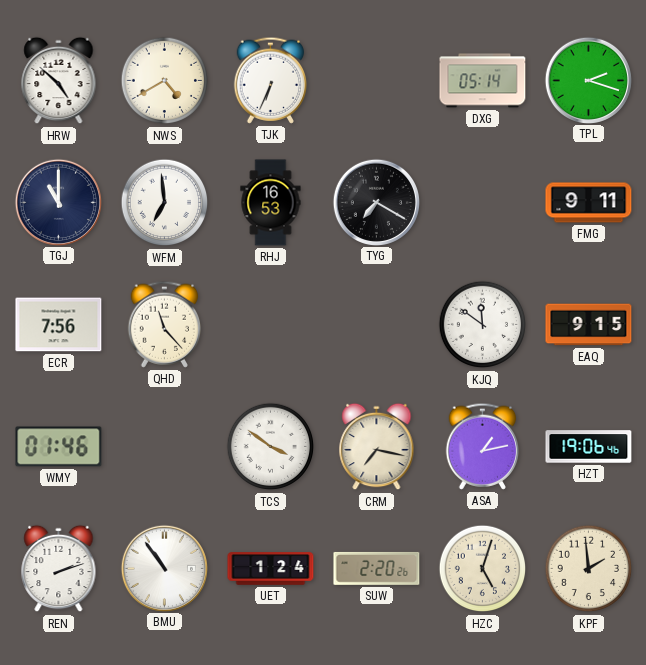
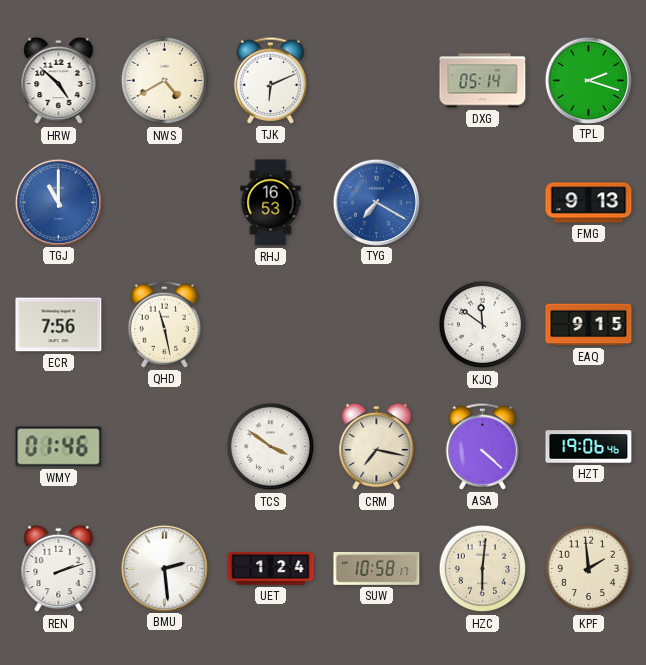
TJK: 6:34 -> 6:11
TGJ dial: navy -> blue
WFM: 6:59 -> none
TYG dial: black -> blue
FMG: 9:11 -> 9:13
QHD: 11:23 -> 11:28
ASA: 1:13 -> 4:22
BMU: 10:54 -> 2:29
SUW: 2:20 -> 10:58
HZC: 5:03 -> 6:01
